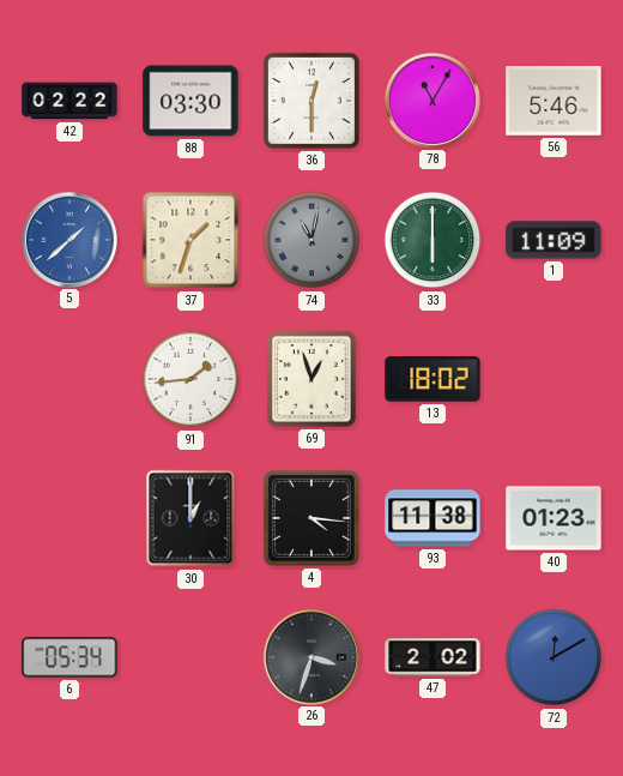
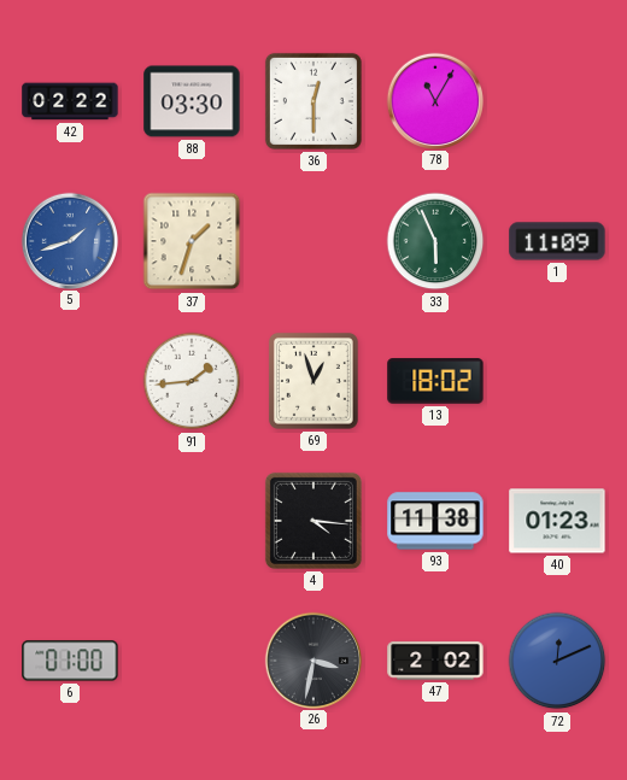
56: 5:46 -> none
5: 1:38 -> 1:42
74: 11:02 -> none
33: 6:00 -> 5:56
30: 1:00 -> none
6: 05:34 -> 01:00
26: 3:33 -> 3:32
72: 12:10 -> 12:11
